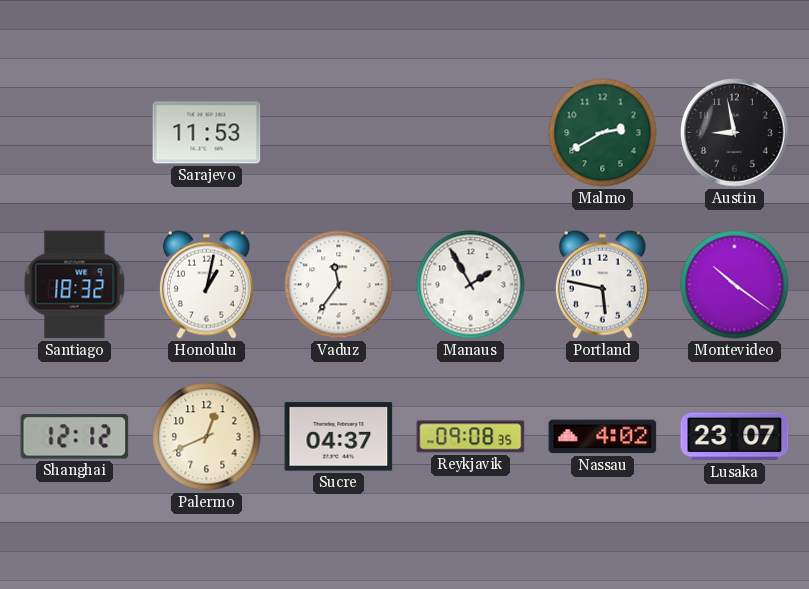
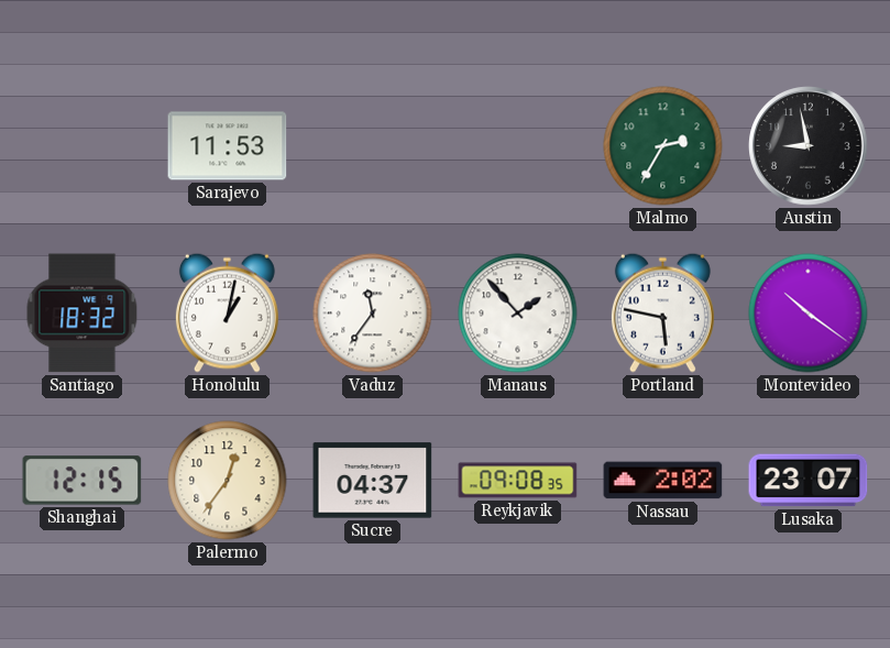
Malmo: 2:40 -> 2:35
Manaus: 1:55 -> 1:53
Shanghai: 12:12 -> 12:15
Palermo: 12:41 -> 12:36
Nassau: 4:02 -> 2:02
